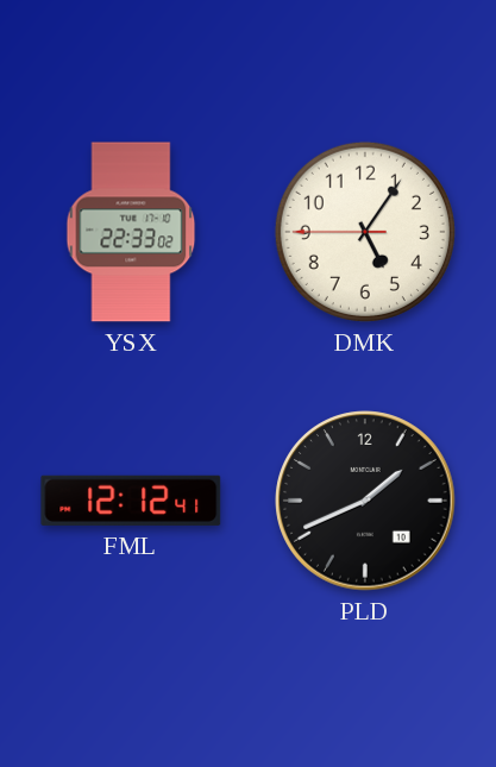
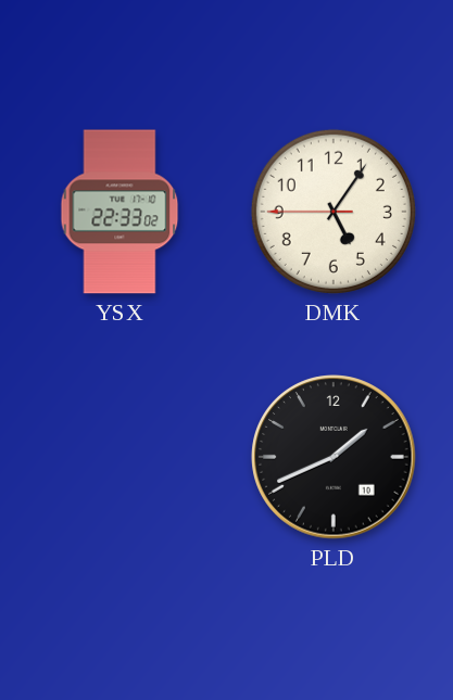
FML: 12:12 -> none
